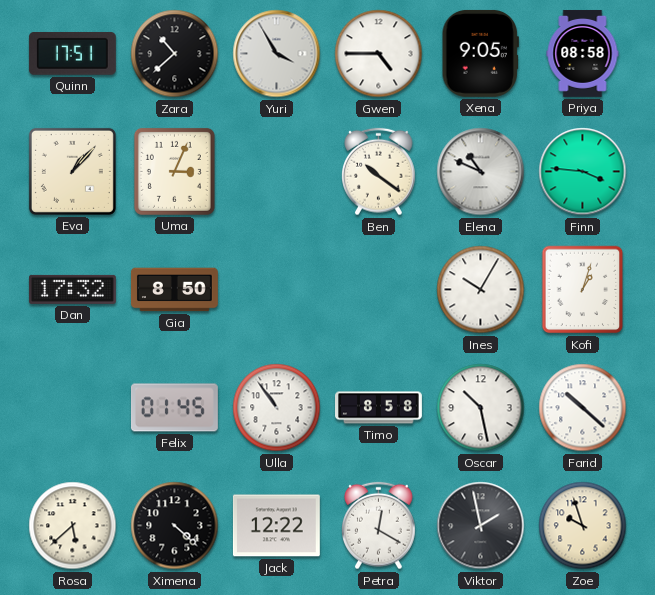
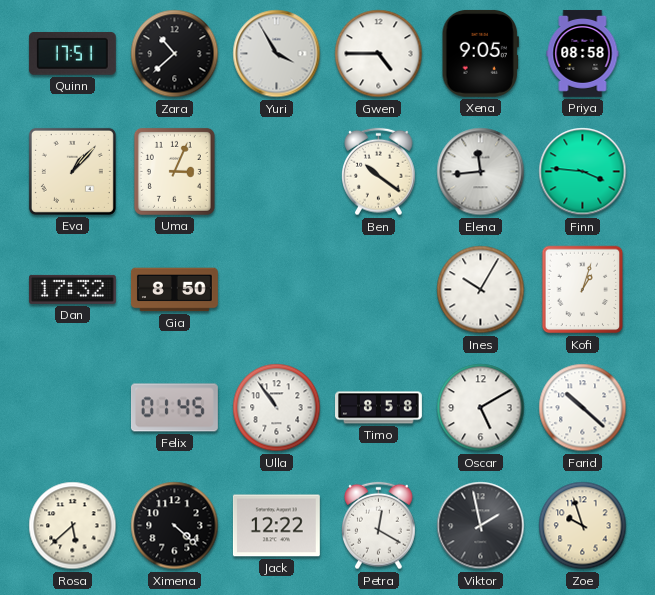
Elena: 10:49 -> 11:44
Oscar: 10:28 -> 5:10
